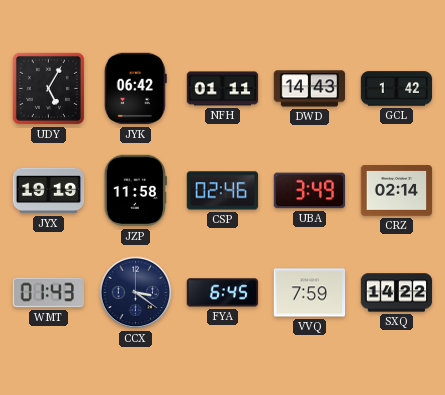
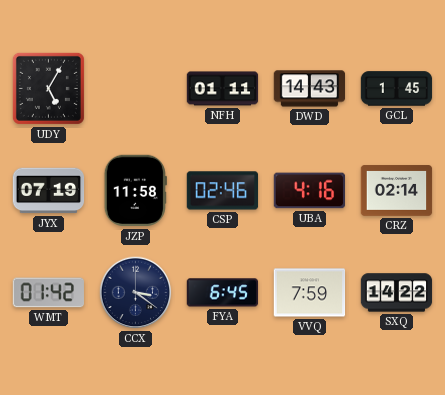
JYK: 06:42 -> none
GCL: 1:42 -> 1:45
JYX: 19:19 -> 07:19
UBA: 3:49 -> 4:16
WMT: 01:43 -> 01:42
